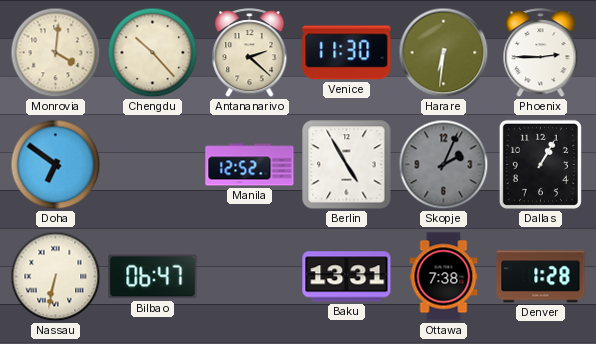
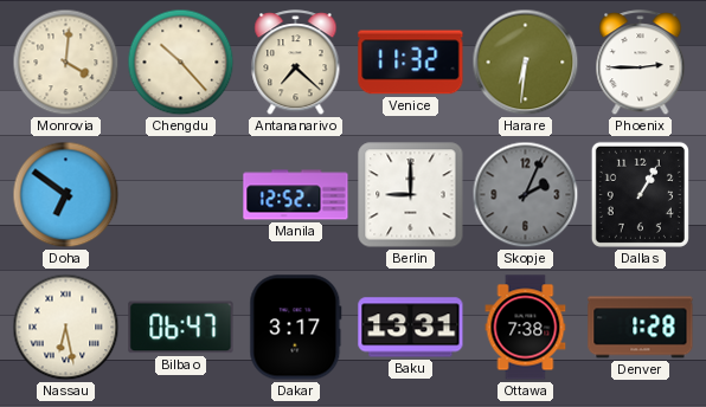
Antananarivo: 2:22 -> 7:22
Venice: 11:30 -> 11:32
Berlin: 4:55 -> 9:00
Nassau: 6:32 -> 6:28
Dakar: none -> 3:17
